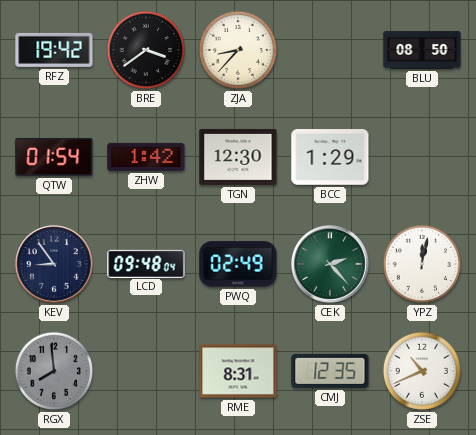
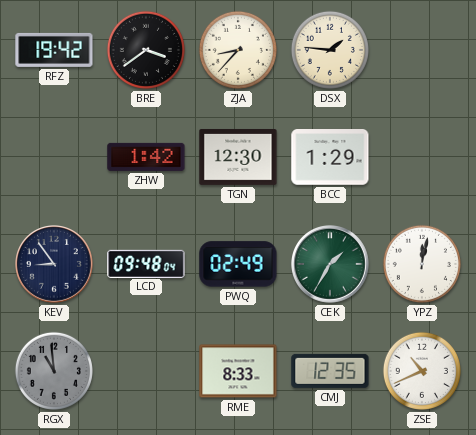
DSX: none -> 1:46
BLU: 08:50 -> none
QTW: 01:54 -> none
CEK: 2:23 -> 1:35
RGX: 7:59 -> 10:59
RME: 8:31 -> 8:33
